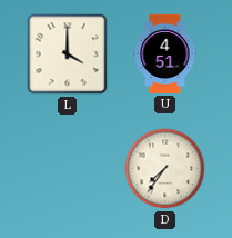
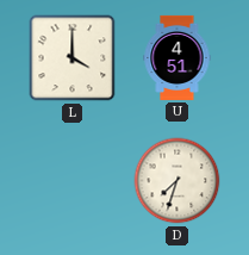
D: 7:36 -> 7:33
